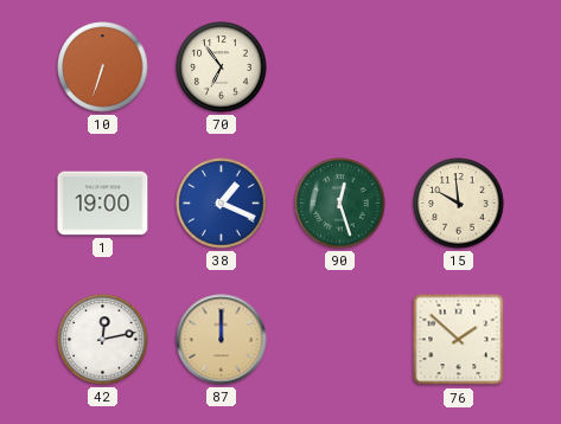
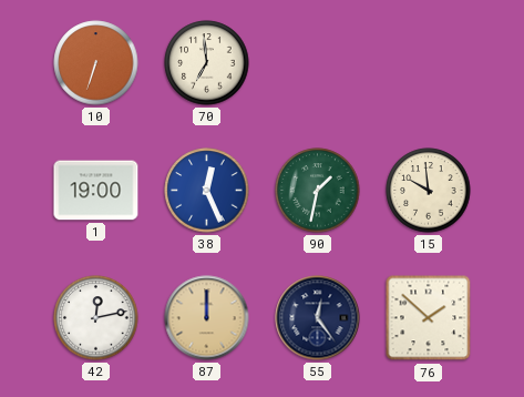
70: 6:54 -> 6:59
38: 1:19 -> 12:26
90: 12:27 -> 1:32
55: none -> 12:24
